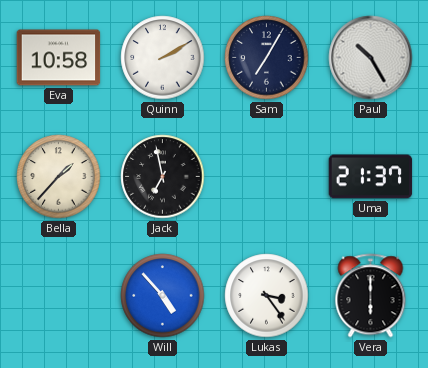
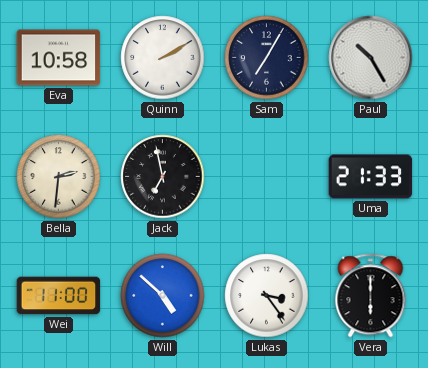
Bella: 1:37 -> 2:31
Uma: 21:37 -> 21:33
Wei: none -> 11:00
Will: 4:53 -> 4:52
